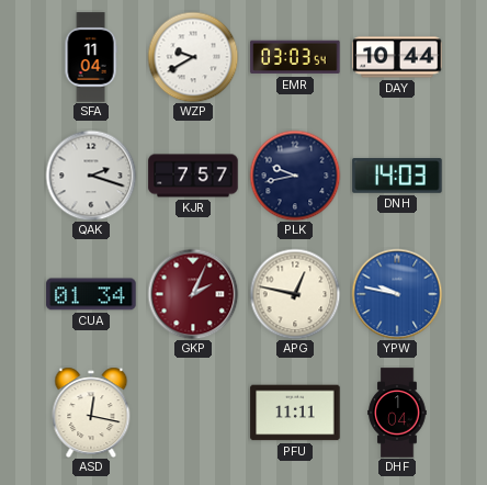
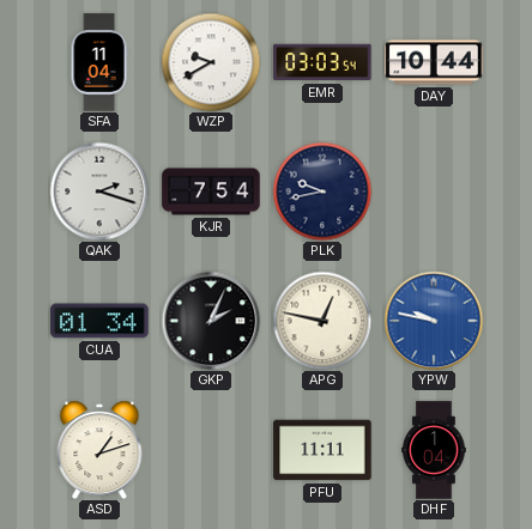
KJR: 7:57 -> 7:54
DNH: 14:03 -> none
GKP dial: burgundy -> black
ASD: 12:17 -> 1:12
